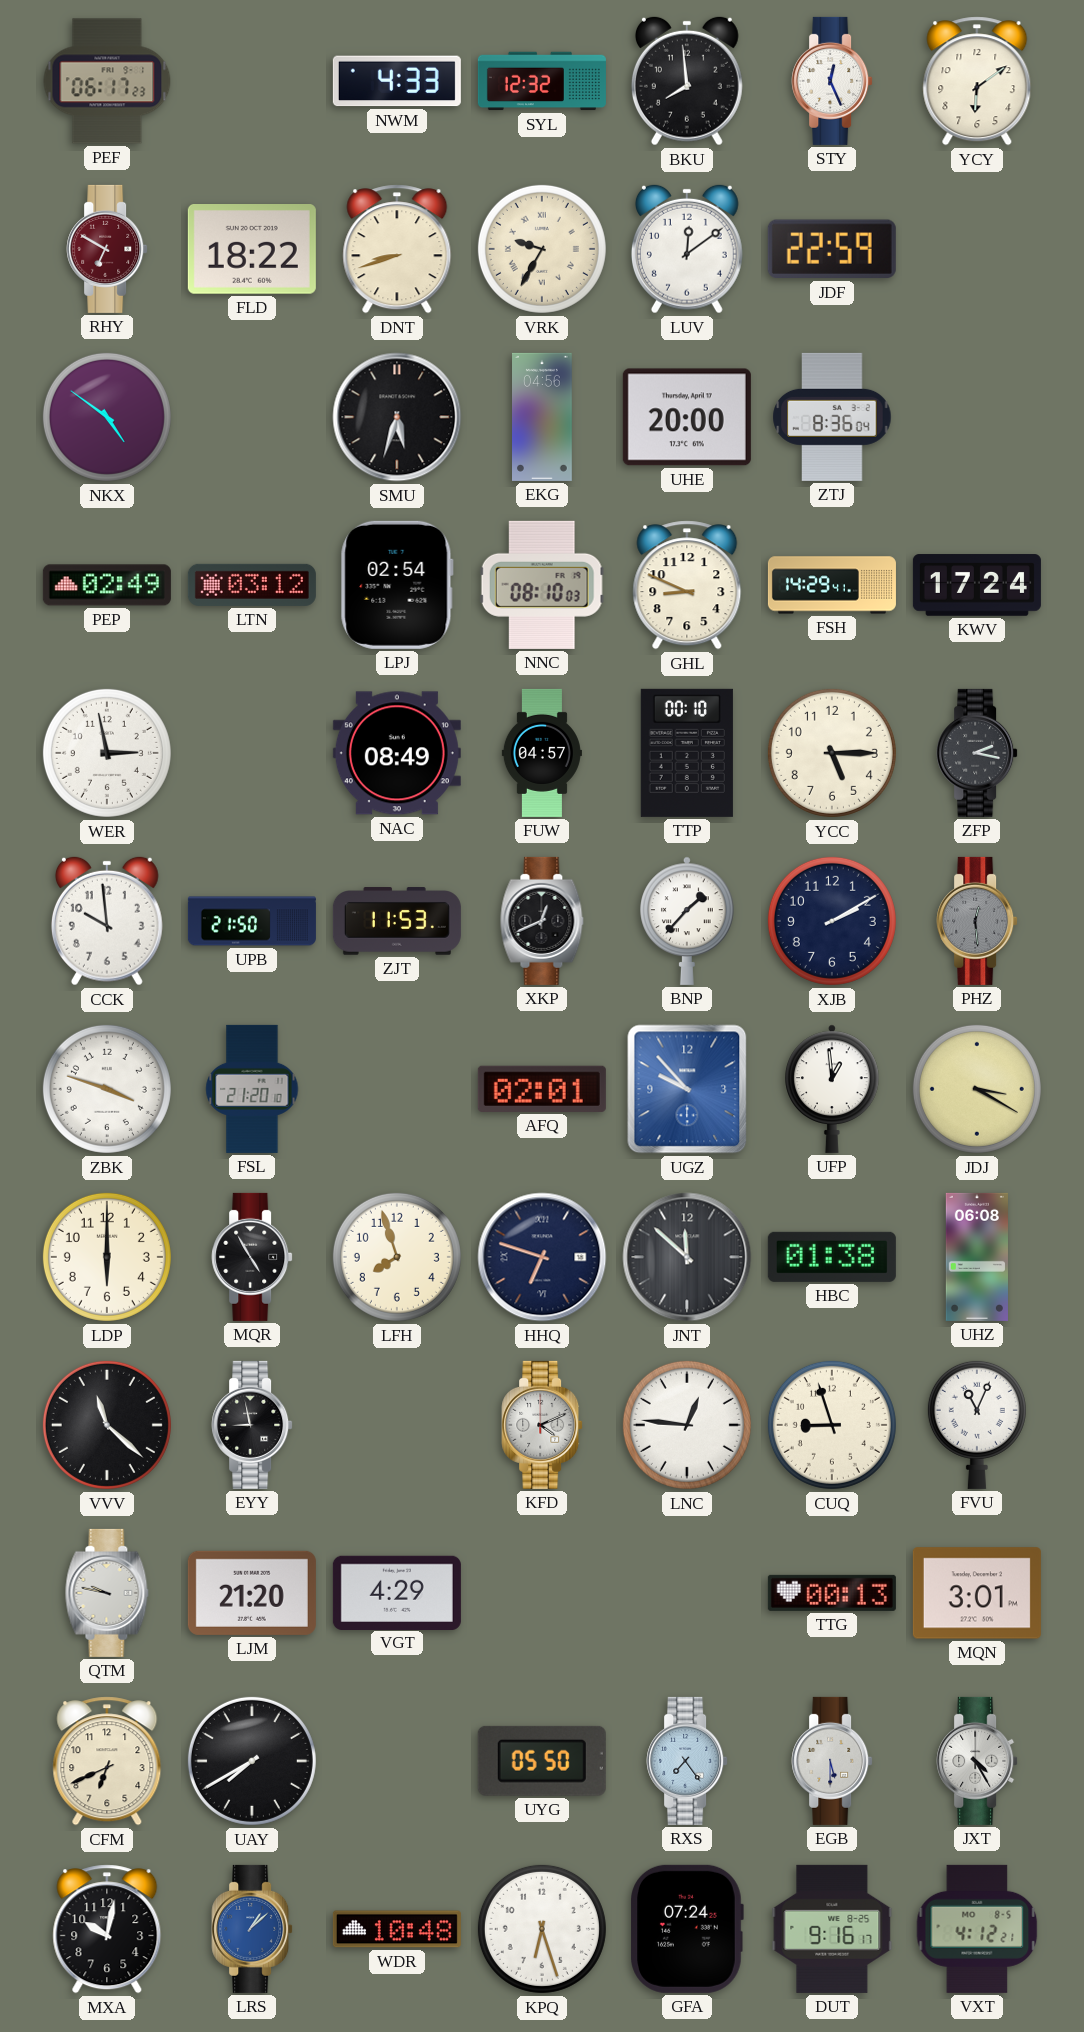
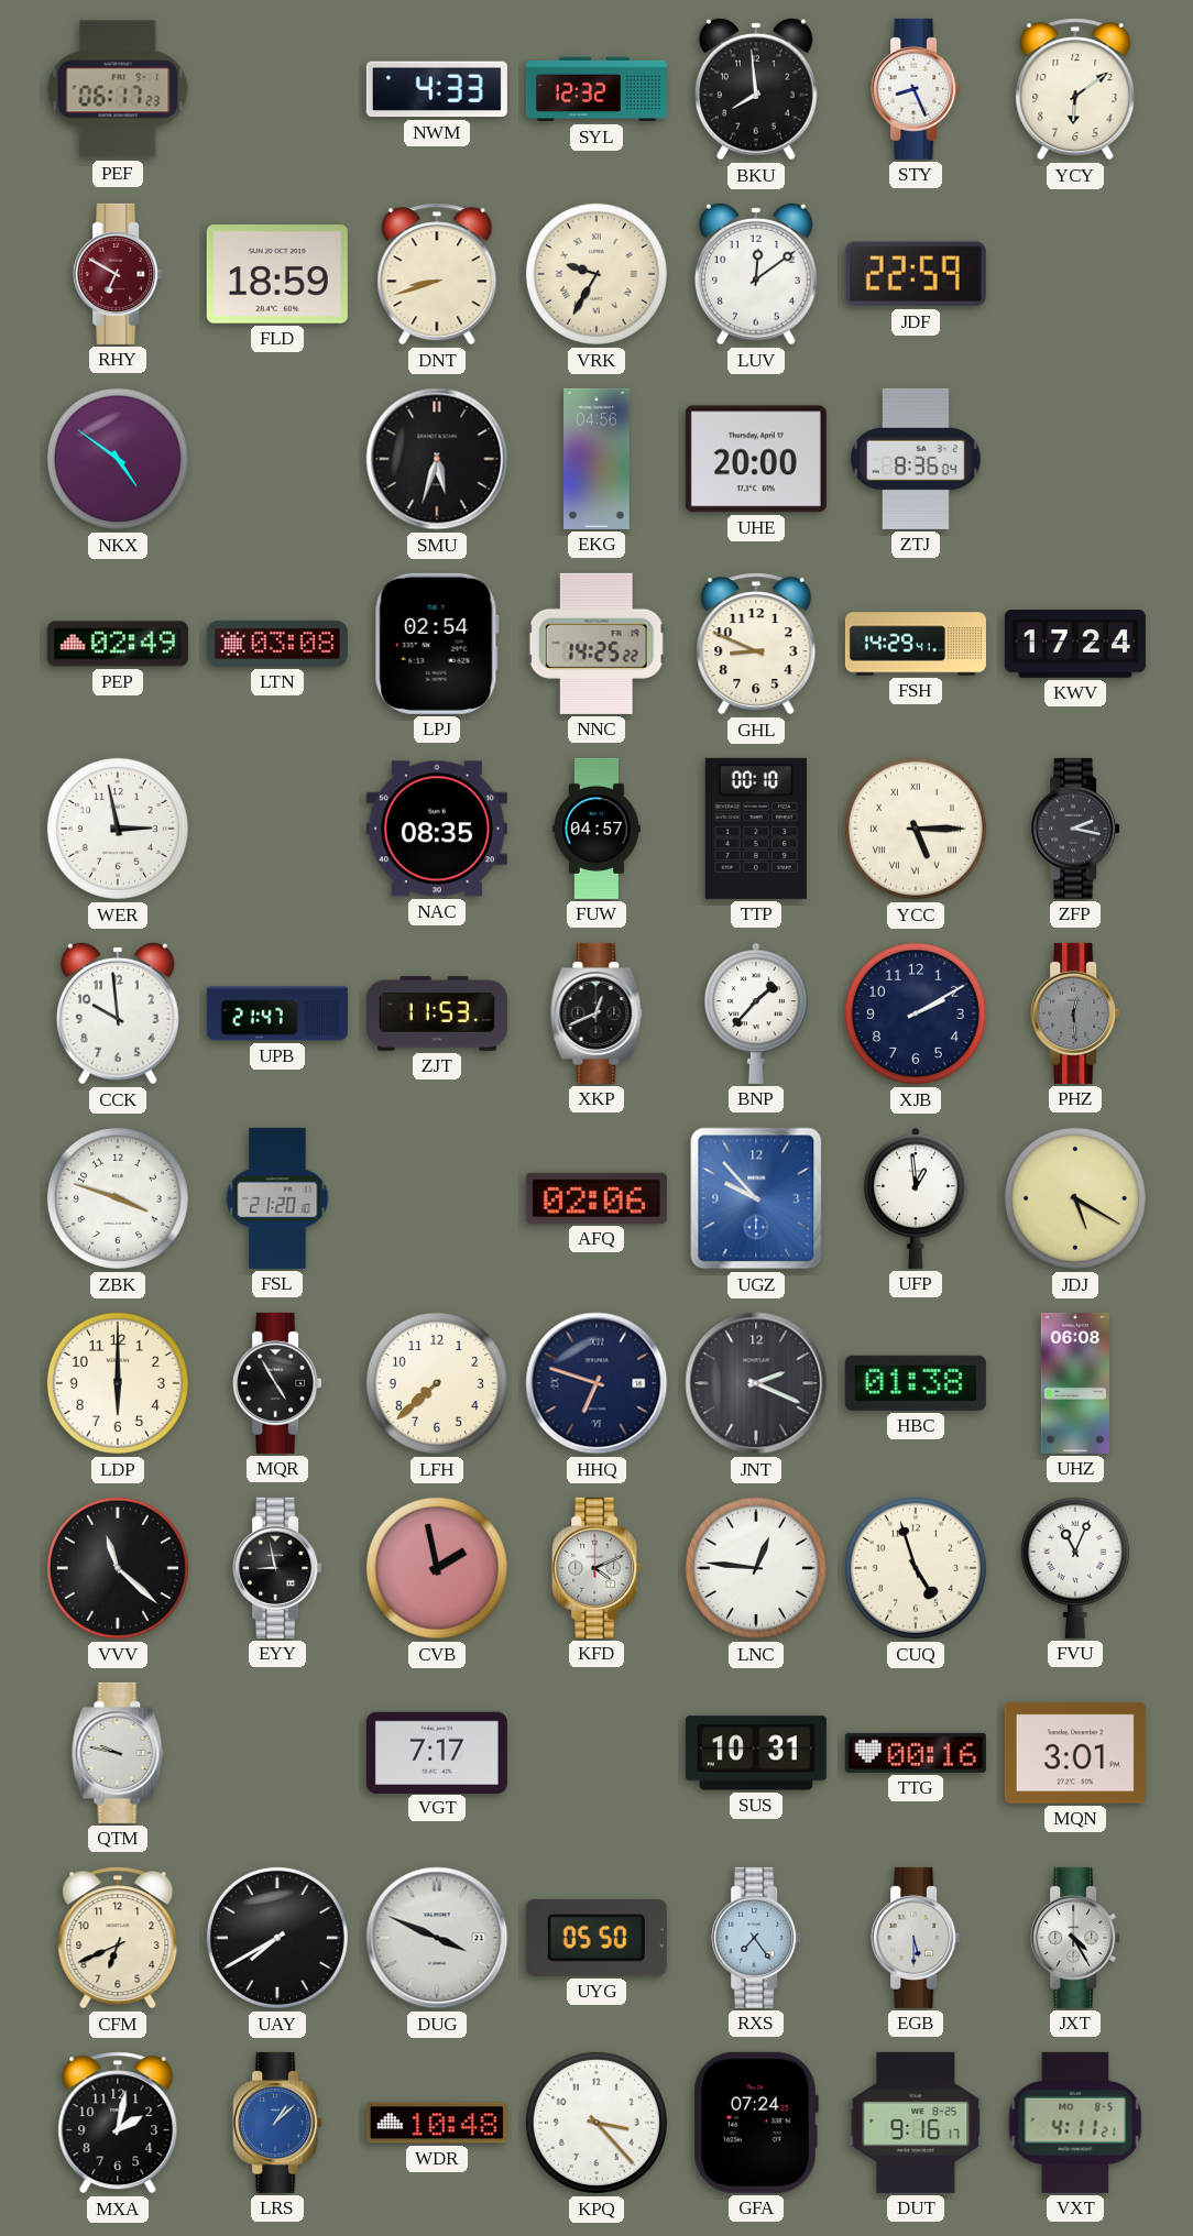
STY: 12:26 -> 8:26
FLD: 18:22 -> 18:59
LTN: 03:12 -> 03:08
NNC: 08:10 -> 14:25
NAC: 08:49 -> 08:35
YCC numerals: Arabic -> Roman
UPB: 21:50 -> 21:47
AFQ: 02:01 -> 02:06
JDJ: 3:20 -> 5:20
LFH: 7:57 -> 7:38
JNT: 11:52 -> 2:19
CVB: none -> 1:58
CUQ: 8:57 -> 4:57
LJM: 21:20 -> none
VGT: 4:29 -> 7:17
SUS: none -> 10:31
TTG: 00:13 -> 00:16
DUG: none -> 3:49
MXA: 10:02 -> 2:02
KPQ: 6:27 -> 3:23
VXT: 4:12 -> 4:11
